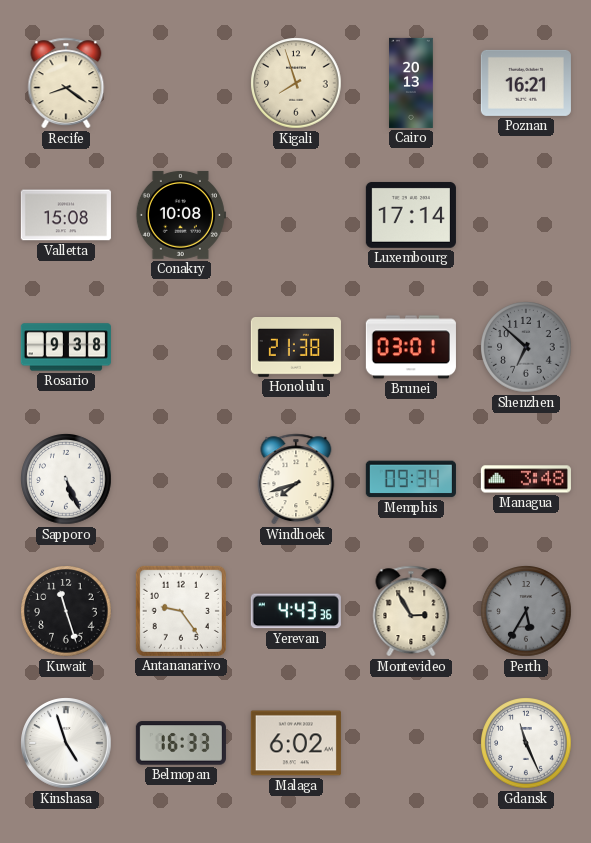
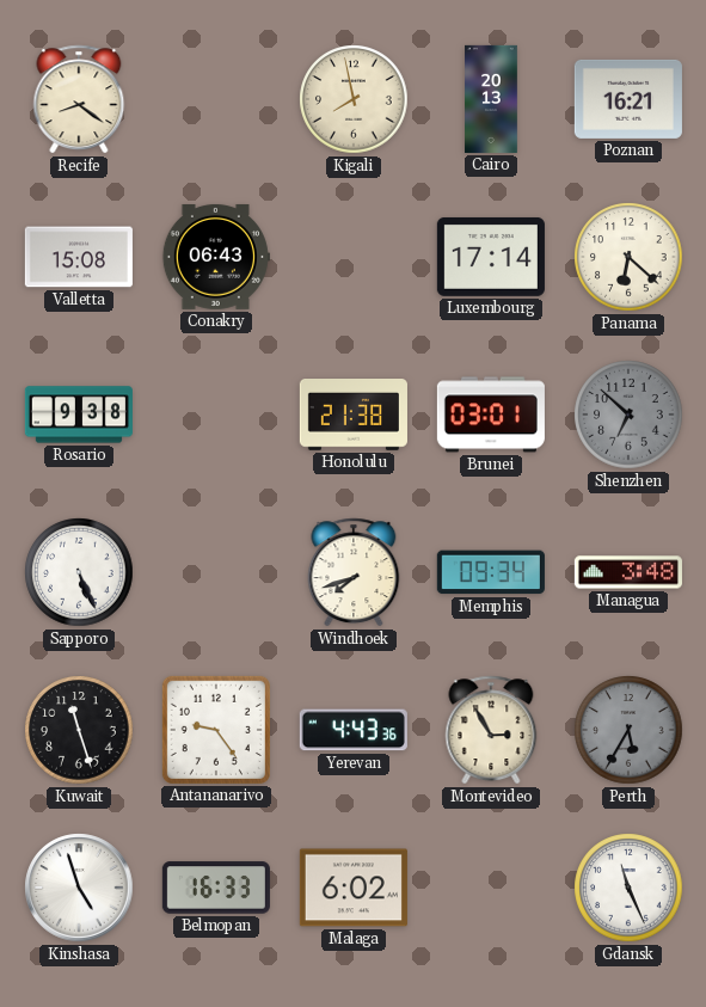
Kigali: 7:57 -> 7:58
Conakry: 10:08 -> 06:43
Panama: none -> 6:22
